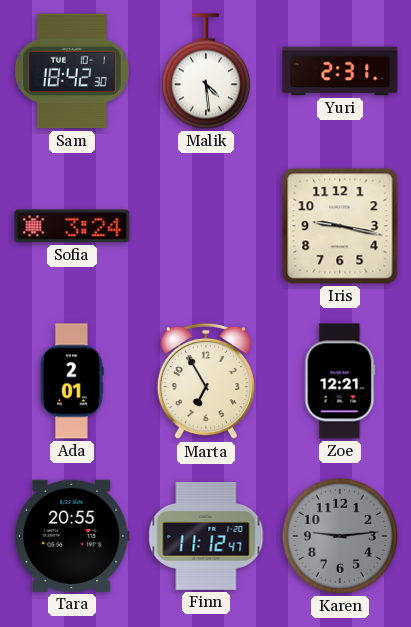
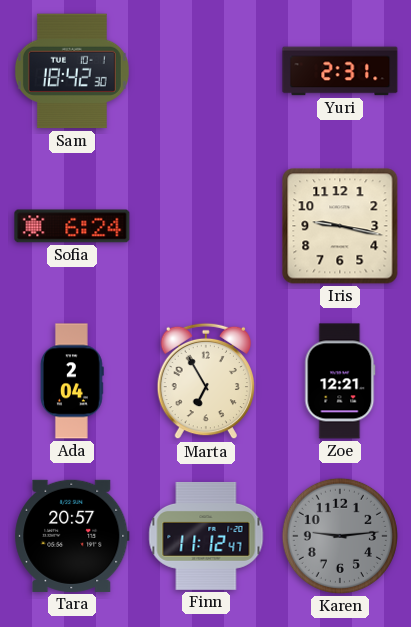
Malik: 4:29 -> none
Sofia: 3:24 -> 6:24
Ada: 2:01 -> 2:04
Tara: 20:55 -> 20:57
